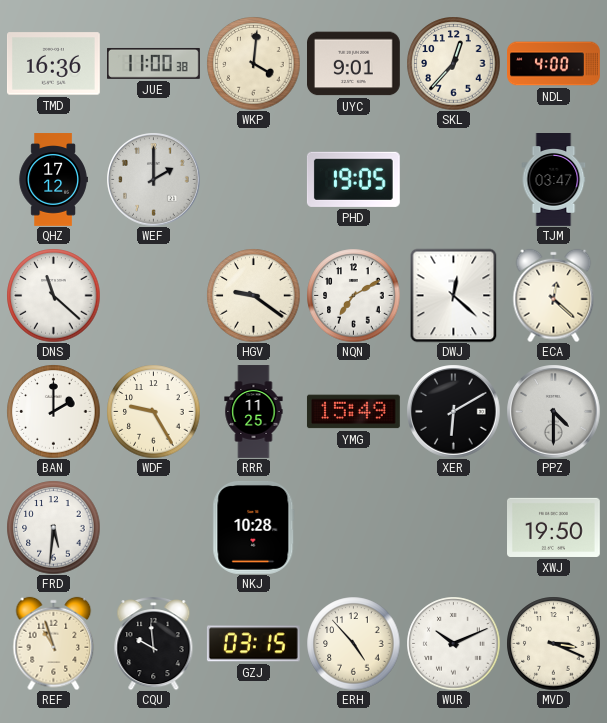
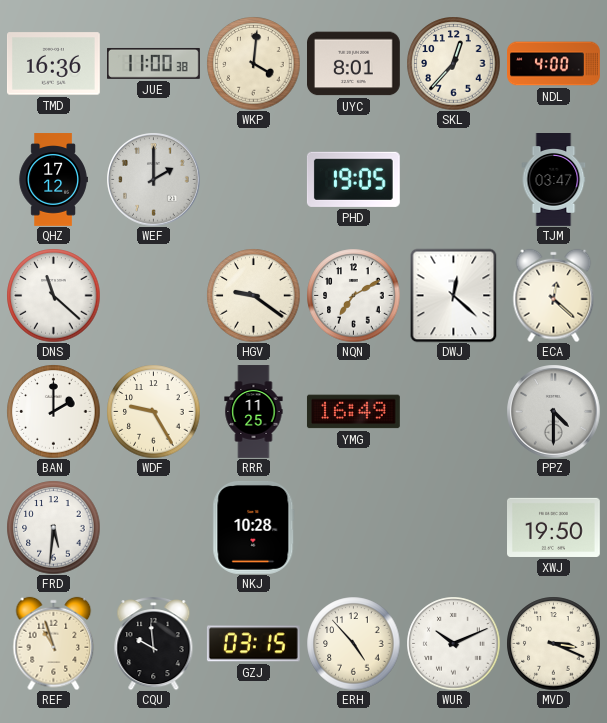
UYC: 9:01 -> 8:01
YMG: 15:49 -> 16:49
XER: 6:10 -> none
